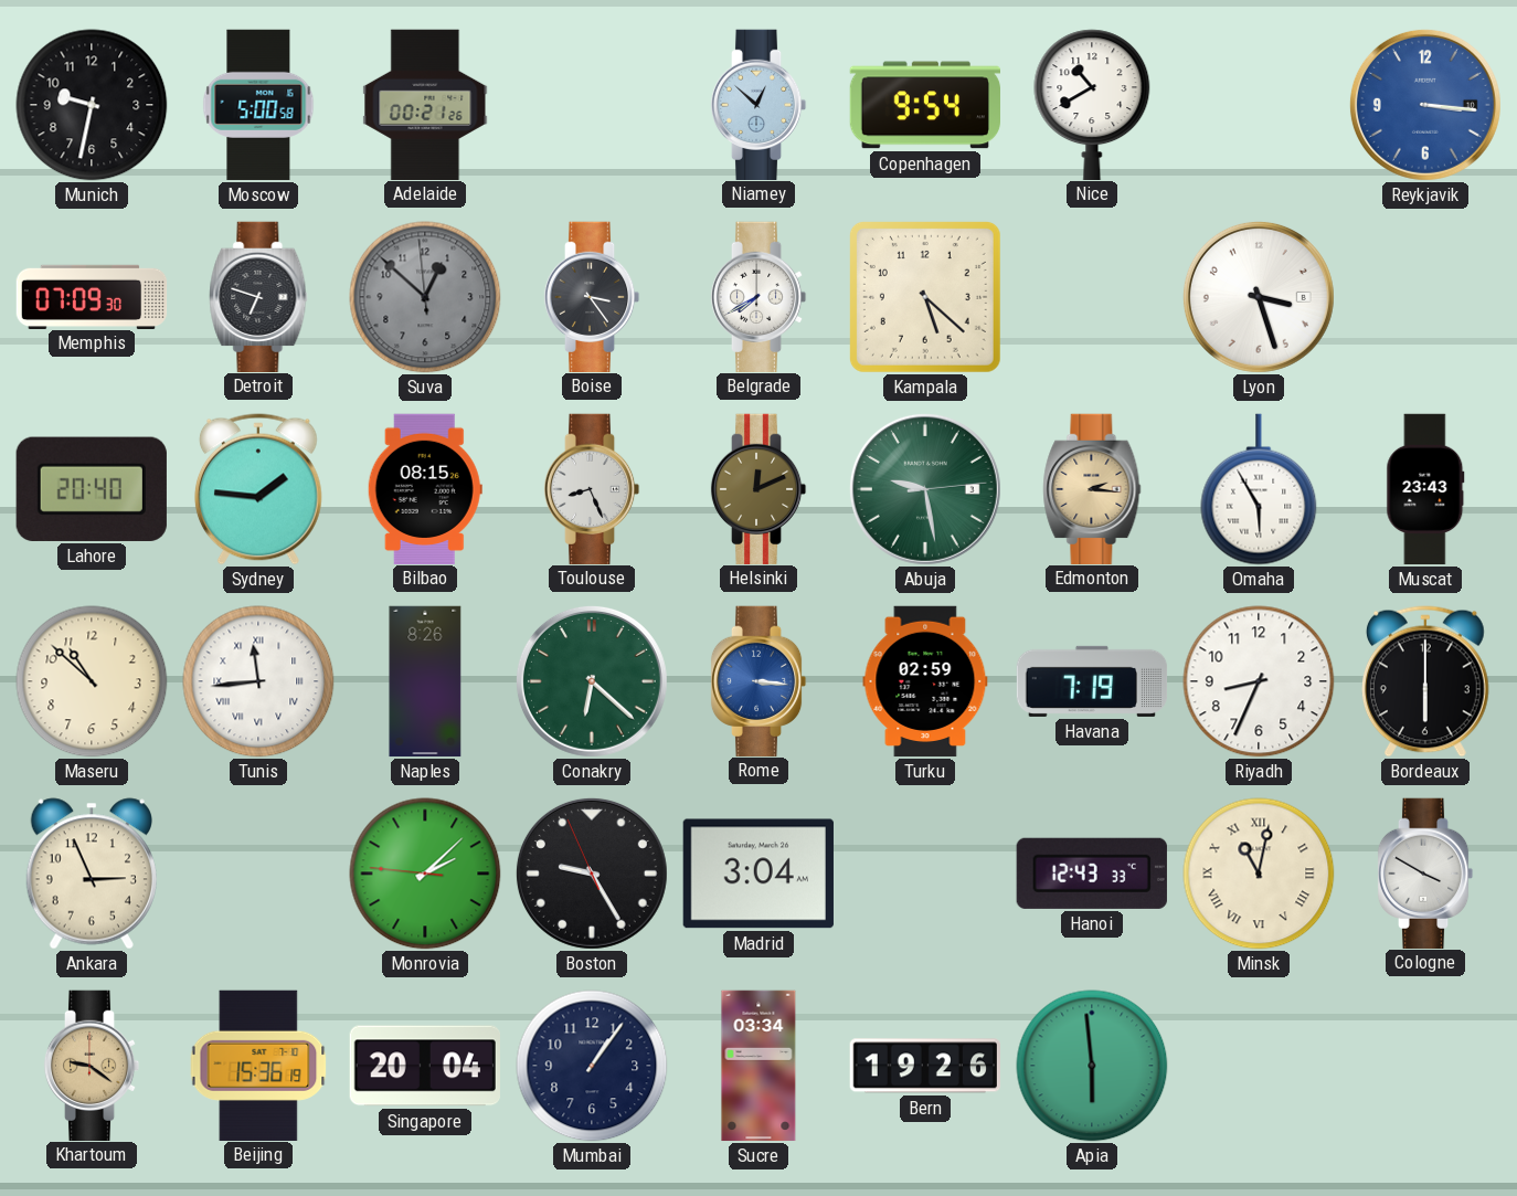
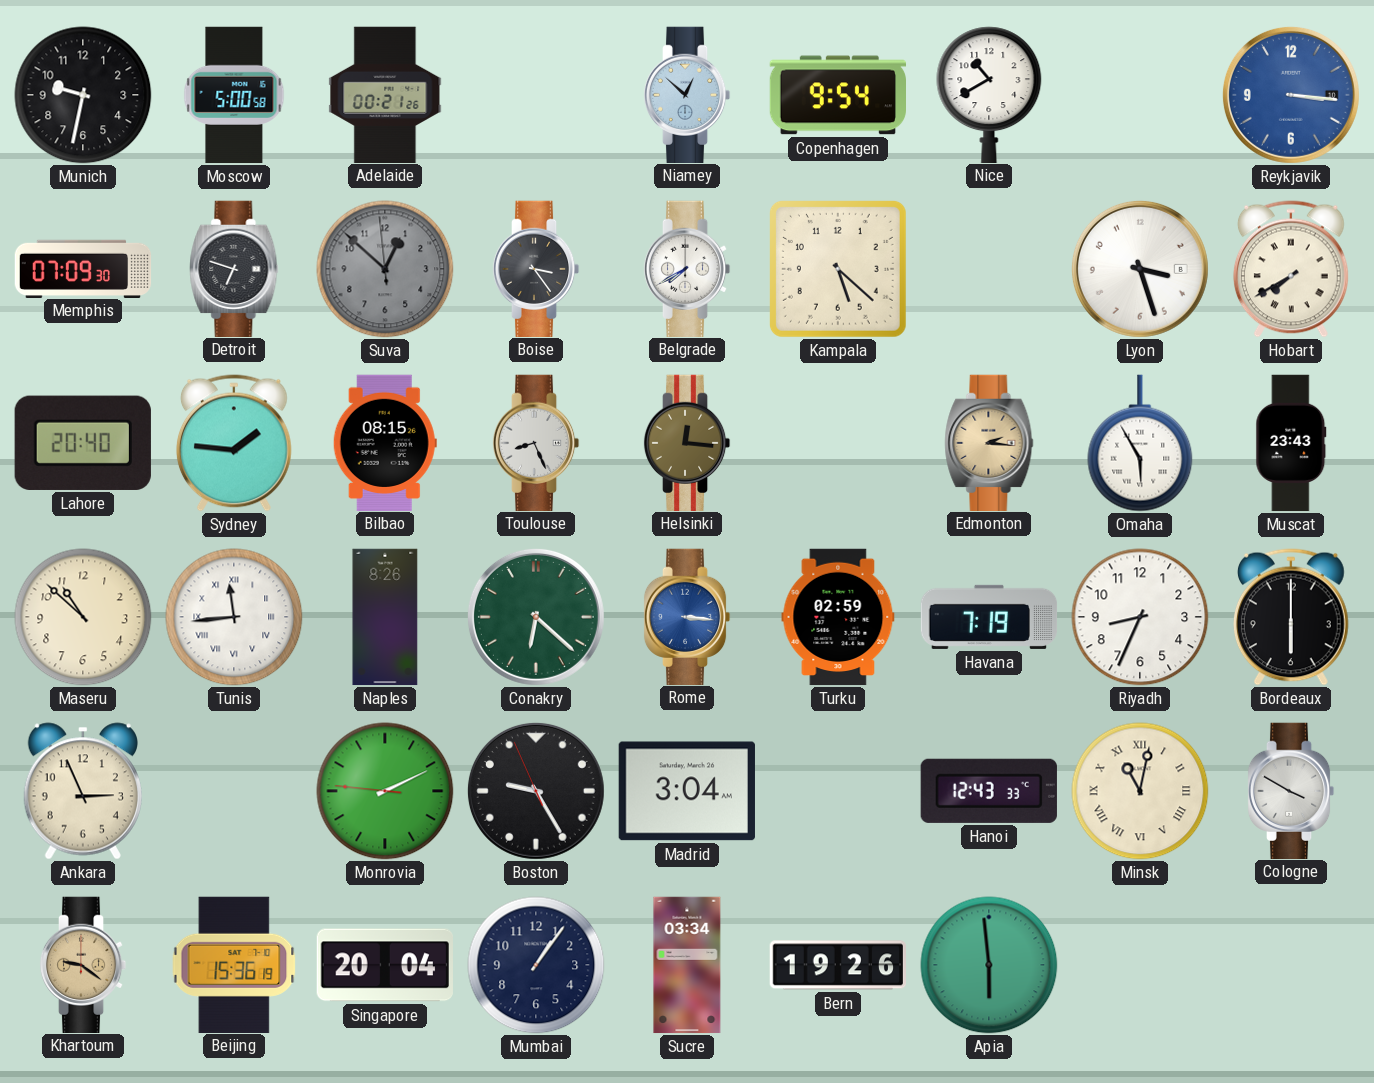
Hobart: none -> 7:40
Helsinki: 12:11 -> 12:16
Abuja: 9:28 -> none
Monrovia: 2:07 -> 2:10
